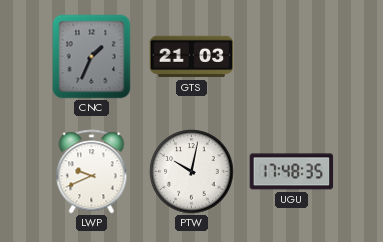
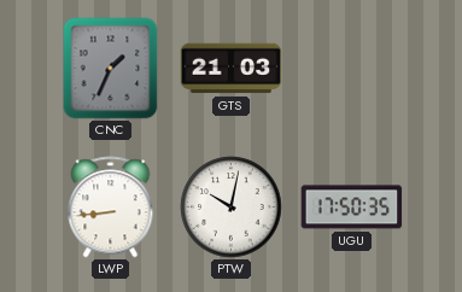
LWP: 9:41 -> 8:44
UGU: 17:48 -> 17:50
